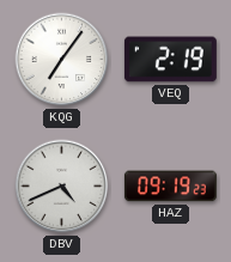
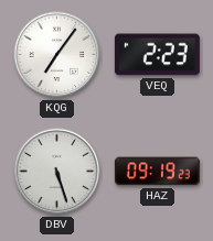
VEQ: 2:19 -> 2:23
DBV: 4:41 -> 5:27
